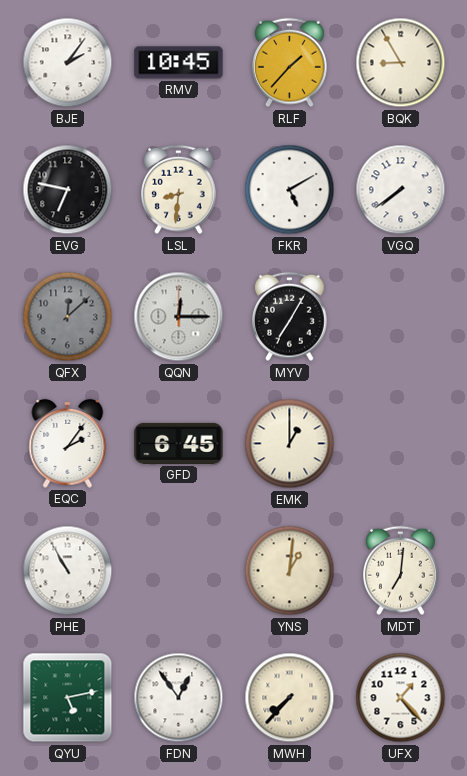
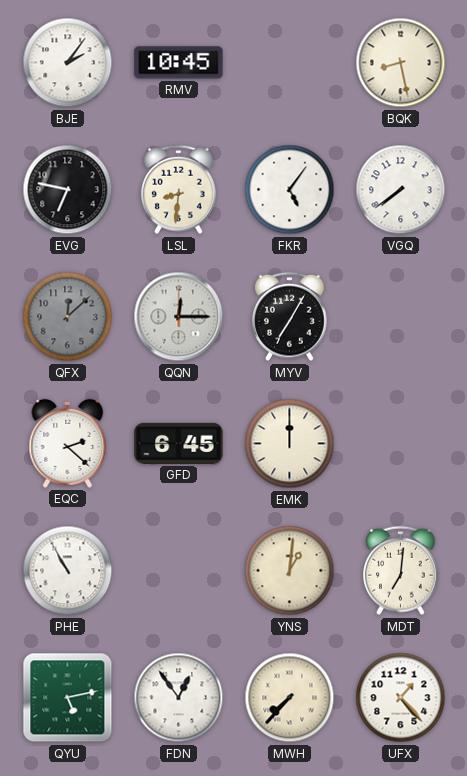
RLF: 1:37 -> none
BQK: 8:55 -> 8:28
FKR: 5:10 -> 5:06
EQC: 2:06 -> 2:22
EMK: 1:00 -> 12:00
